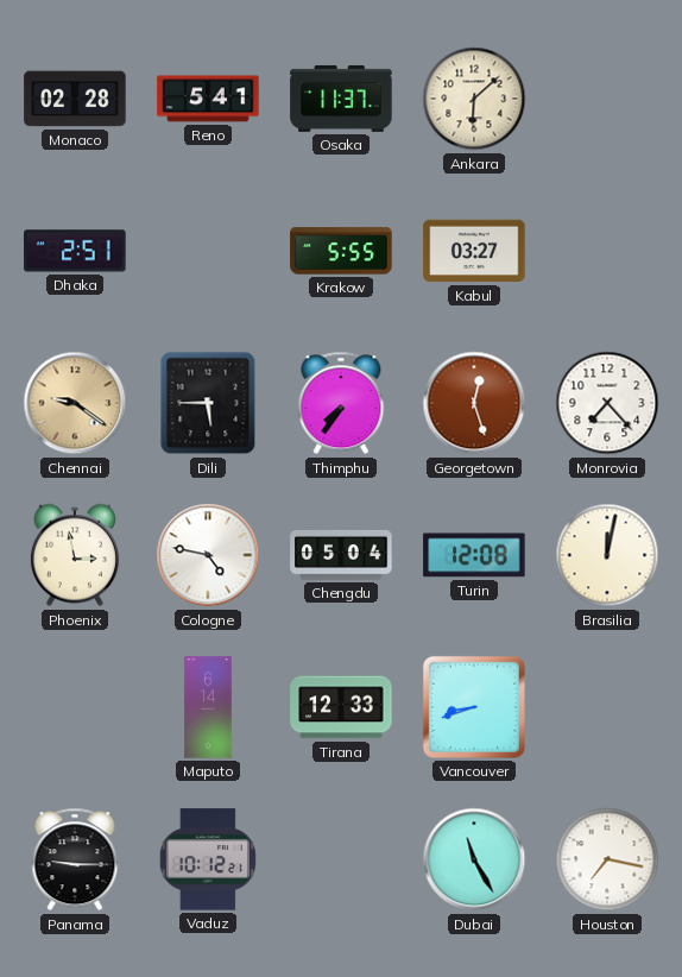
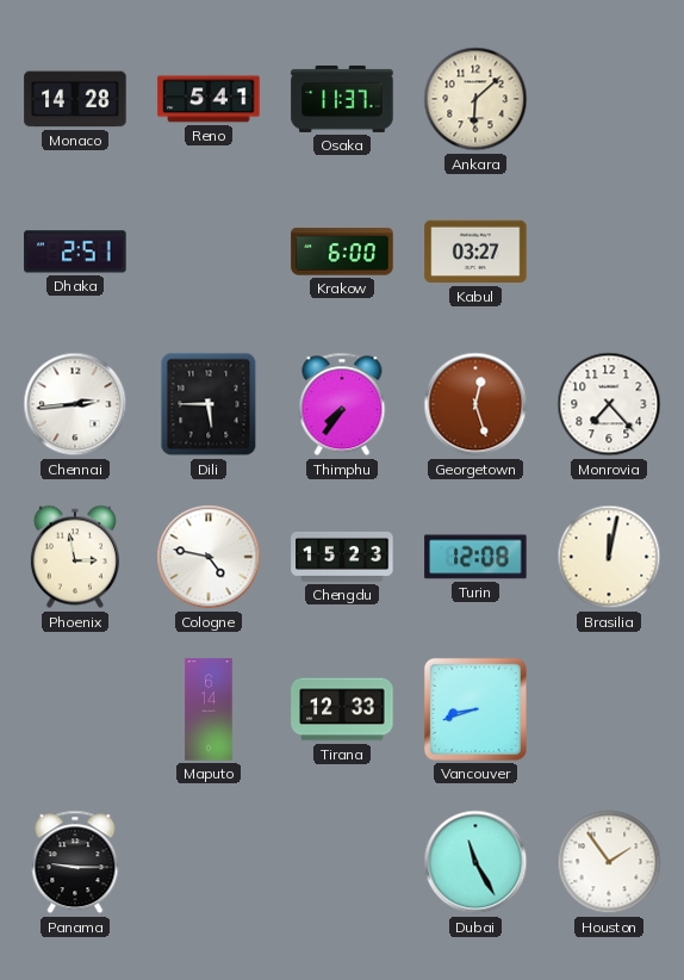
Monaco: 02:28 -> 14:28
Krakow: 5:55 -> 6:00
Chennai: 9:21 -> 2:44
Chennai dial: champagne -> white
Chengdu: 05:04 -> 15:23
Vaduz: 10:12 -> none
Houston: 7:17 -> 1:54
